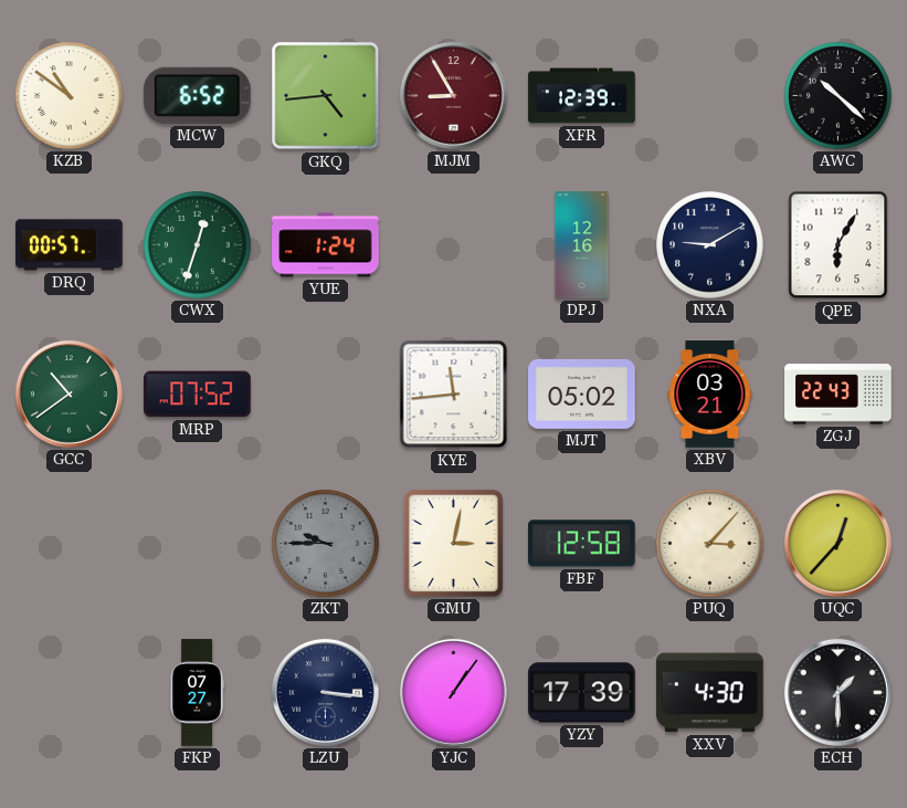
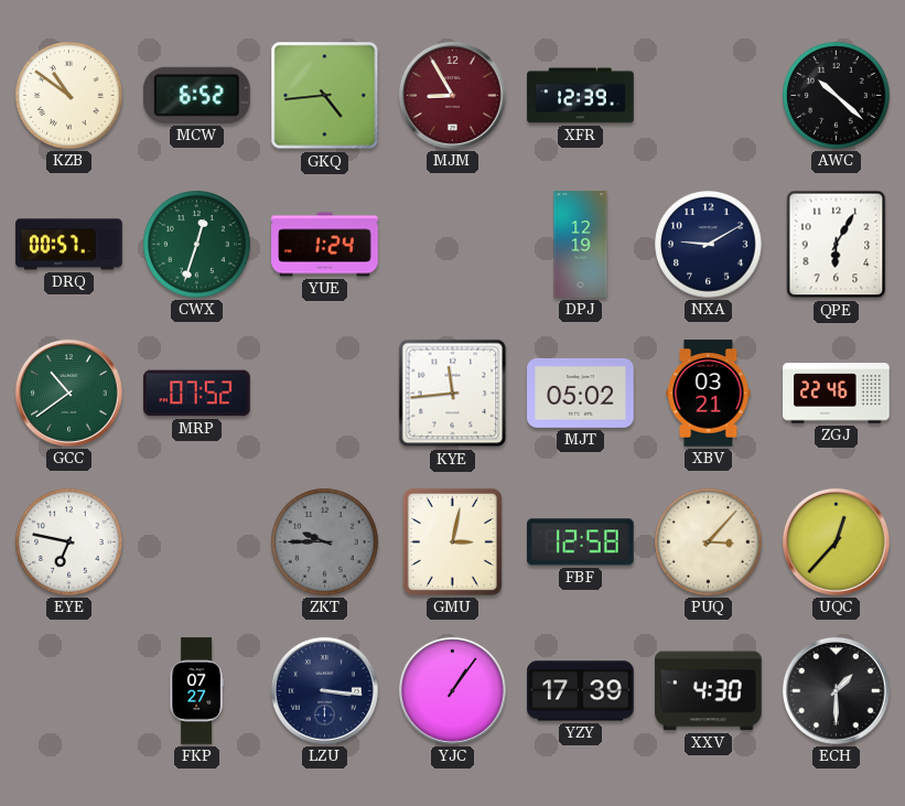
DPJ: 12:16 -> 12:19
ZGJ: 22:43 -> 22:46
EYE: none -> 6:47
